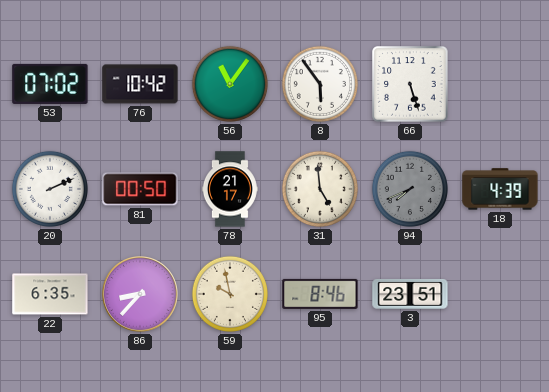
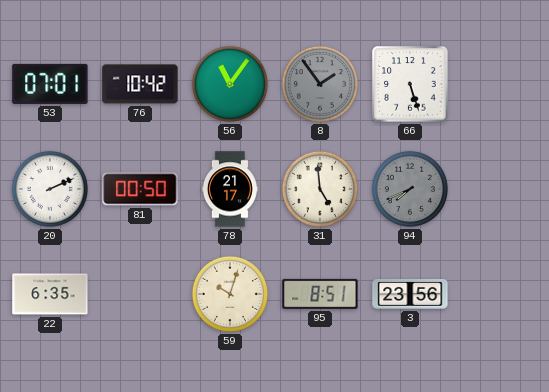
53: 07:02 -> 07:01
8: 5:54 -> 1:54
8 dial: white -> grey
18: 4:39 -> none
86: 8:37 -> none
59: 9:58 -> 10:03
95: 8:46 -> 8:51
3: 23:51 -> 23:56
